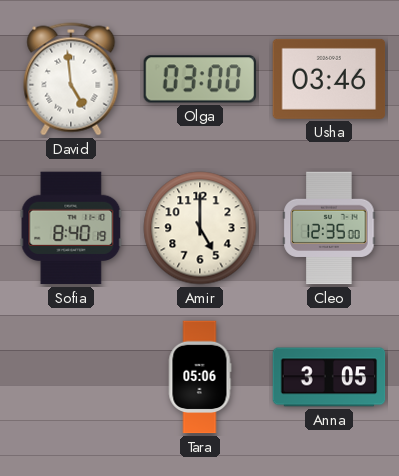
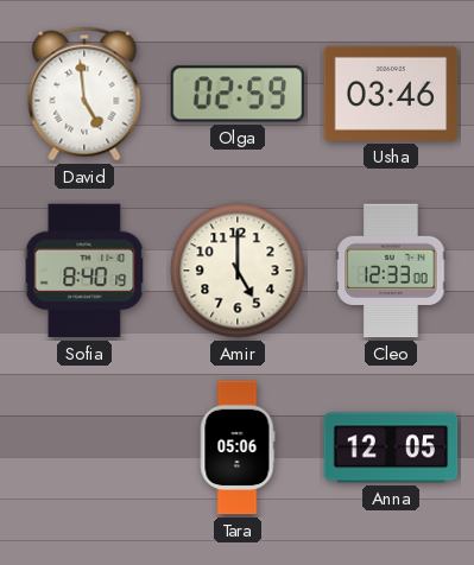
Olga: 03:00 -> 02:59
Cleo: 12:35 -> 12:33
Anna: 3:05 -> 12:05
